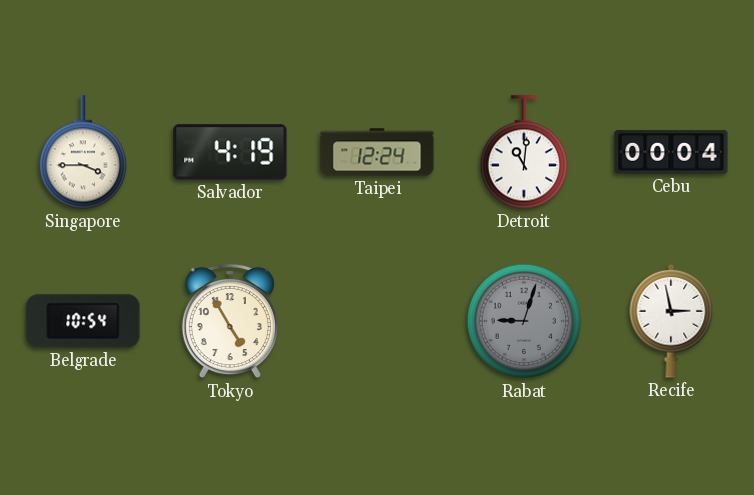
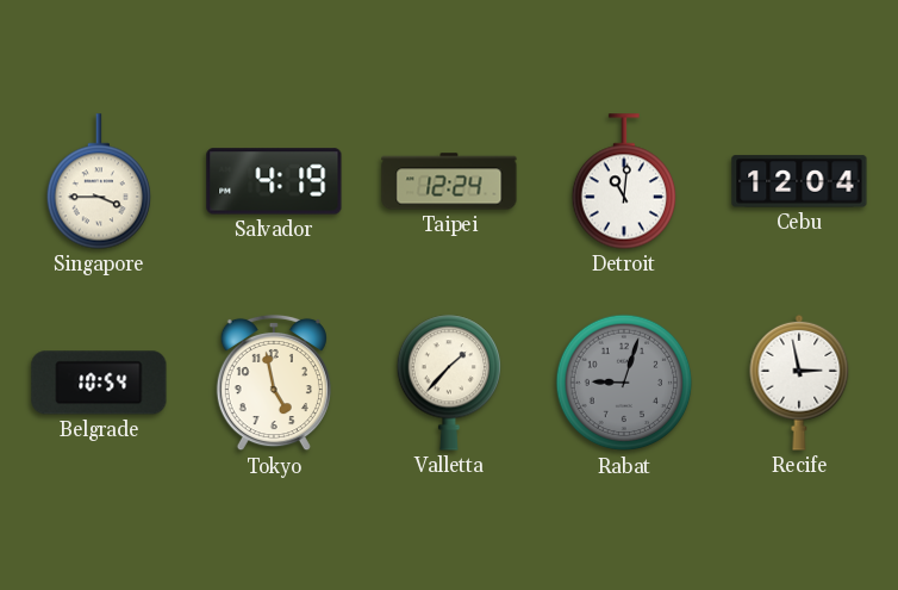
Cebu: 00:04 -> 12:04
Tokyo: 4:55 -> 4:58
Valletta: none -> 1:37
